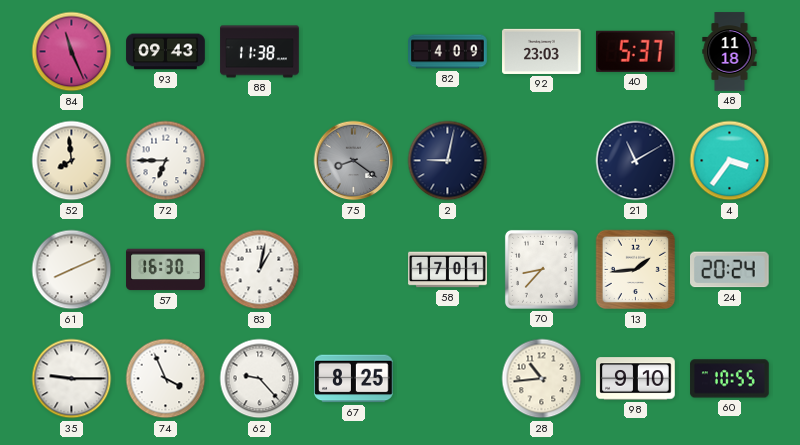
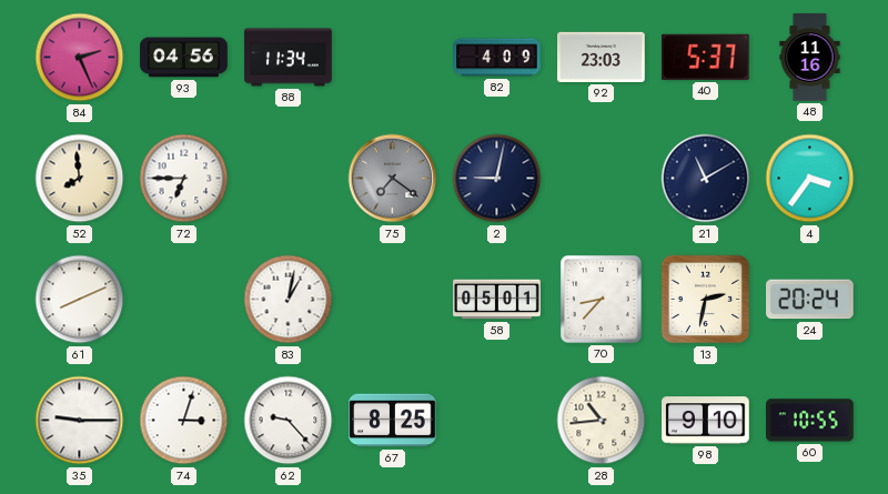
84: 11:26 -> 2:26
93: 09:43 -> 04:56
88: 11:38 -> 11:34
48: 11:18 -> 11:16
75: 8:21 -> 7:21
57: 16:30 -> none
58: 17:01 -> 05:01
13: 1:44 -> 2:32
74: 3:56 -> 3:03
